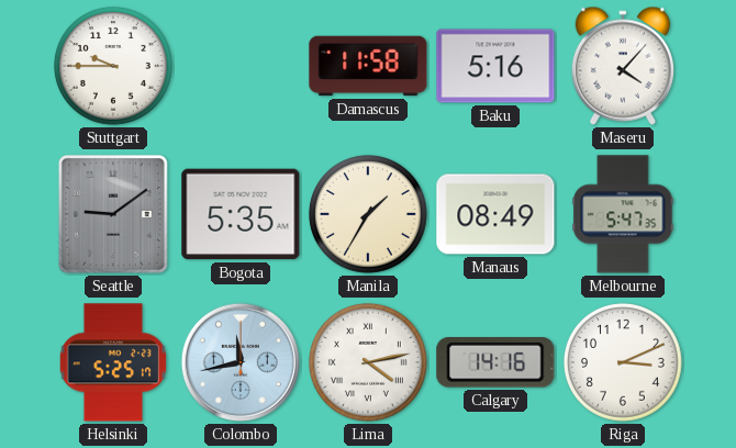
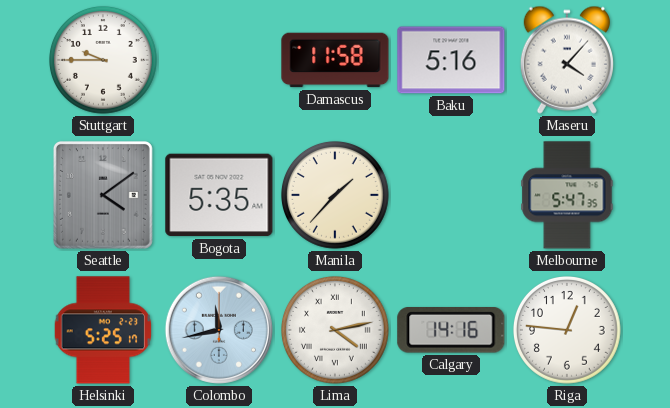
Seattle: 9:09 -> 4:09
Manila: 1:35 -> 1:37
Manaus: 08:49 -> none
Riga: 3:11 -> 12:46
